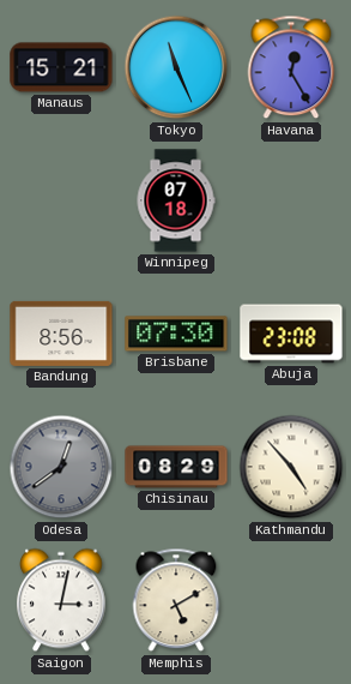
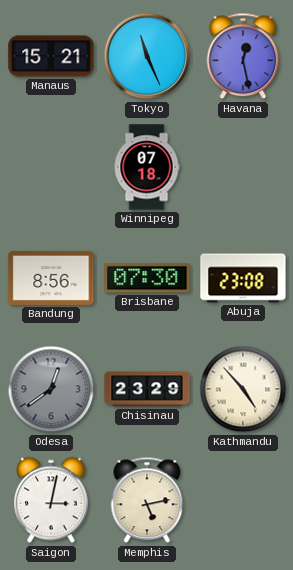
Havana: 12:25 -> 12:28
Chisinau: 08:29 -> 23:29
Memphis: 5:10 -> 5:13
